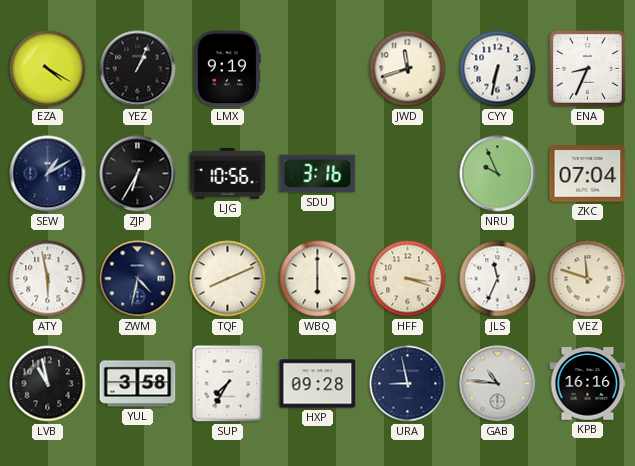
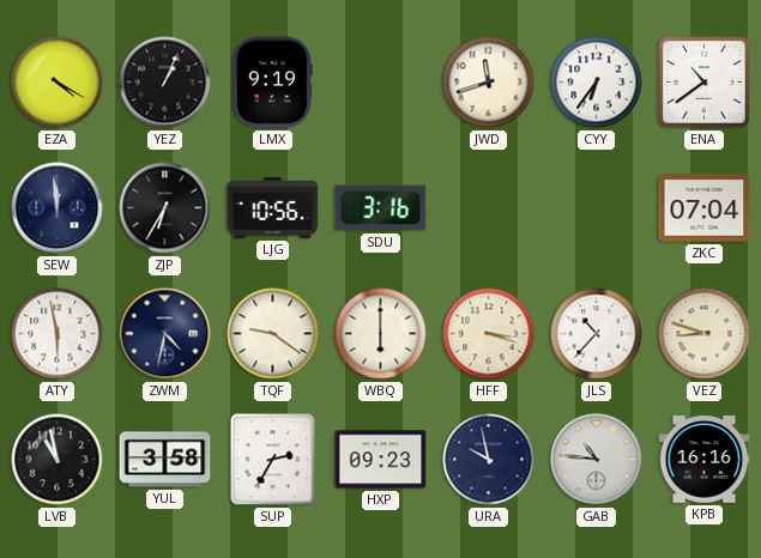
CYY: 6:32 -> 6:36
ENA: 8:34 -> 10:39
SEW: 1:10 -> 11:59
NRU: 9:56 -> none
TQF: 8:11 -> 9:21
JLS: 11:34 -> 10:37
VEZ: 11:48 -> 8:48
SUP: 7:35 -> 2:35
HXP: 09:28 -> 09:23
URA: 8:58 -> 9:58
